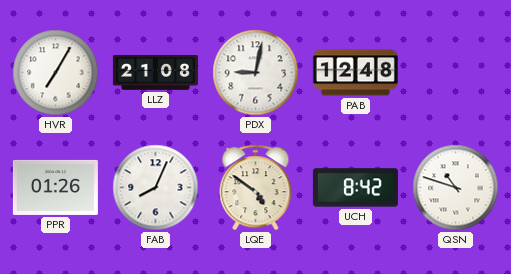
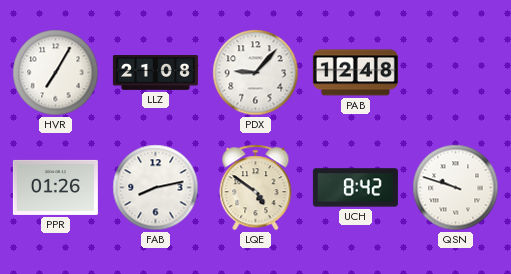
PDX: 9:02 -> 9:07
FAB: 8:04 -> 8:13
QSN: 10:48 -> 9:48
